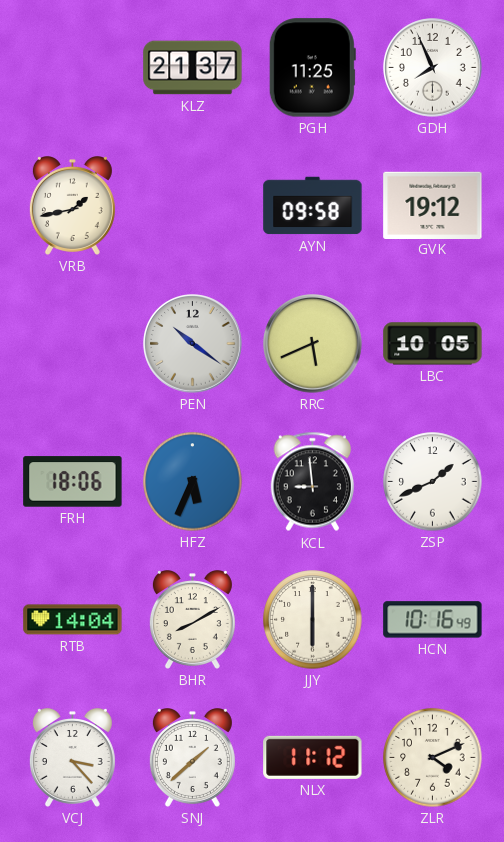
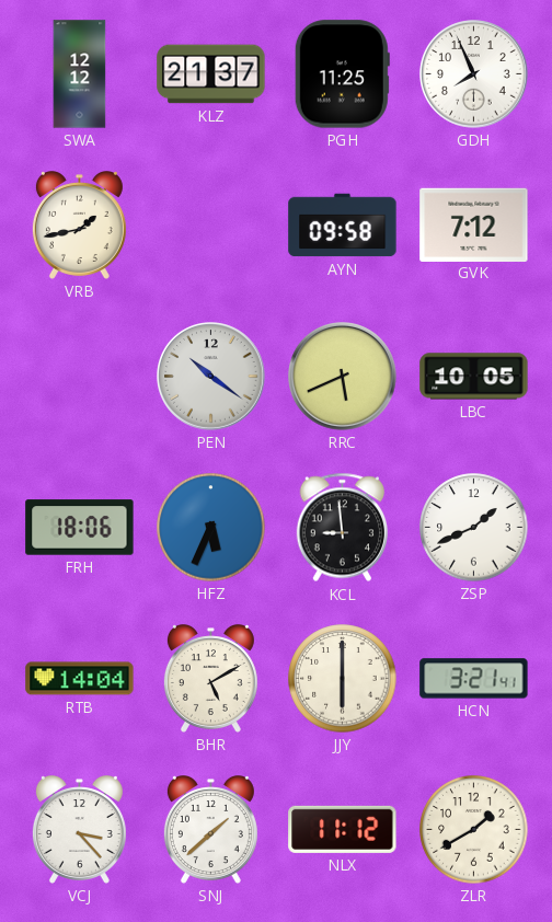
SWA: none -> 12:12
GVK: 19:12 -> 7:12
BHR: 8:10 -> 5:10
HCN: 10:16 -> 3:21
ZLR: 4:11 -> 1:40
